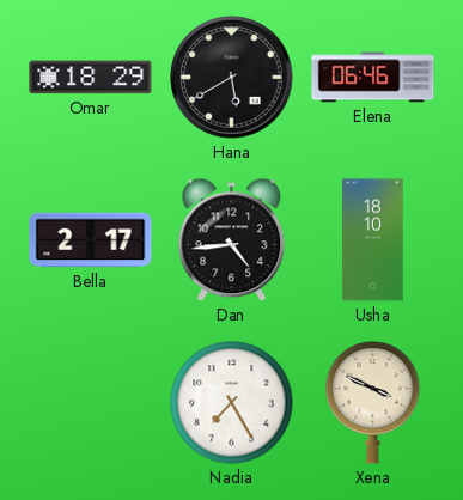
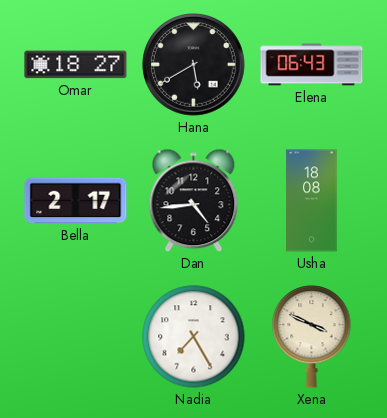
Omar: 18:29 -> 18:27
Elena: 06:46 -> 06:43
Usha: 18:10 -> 18:08
